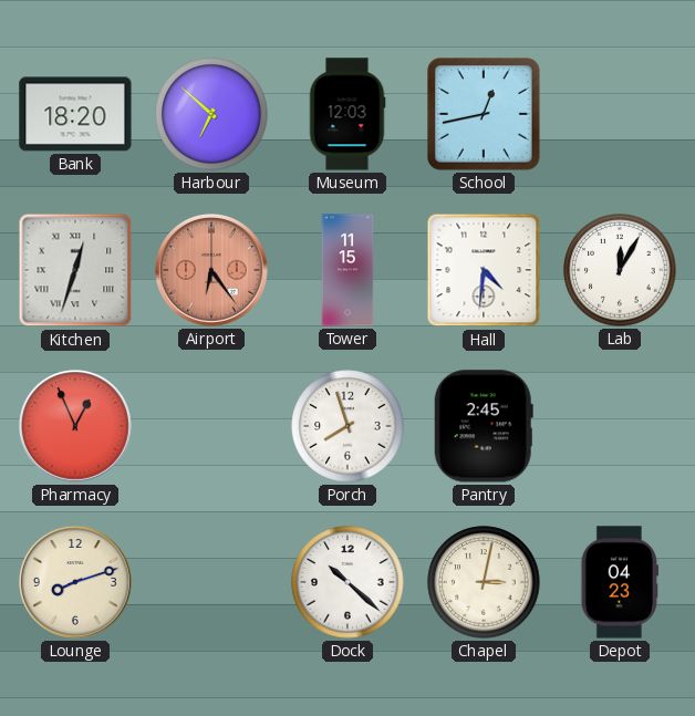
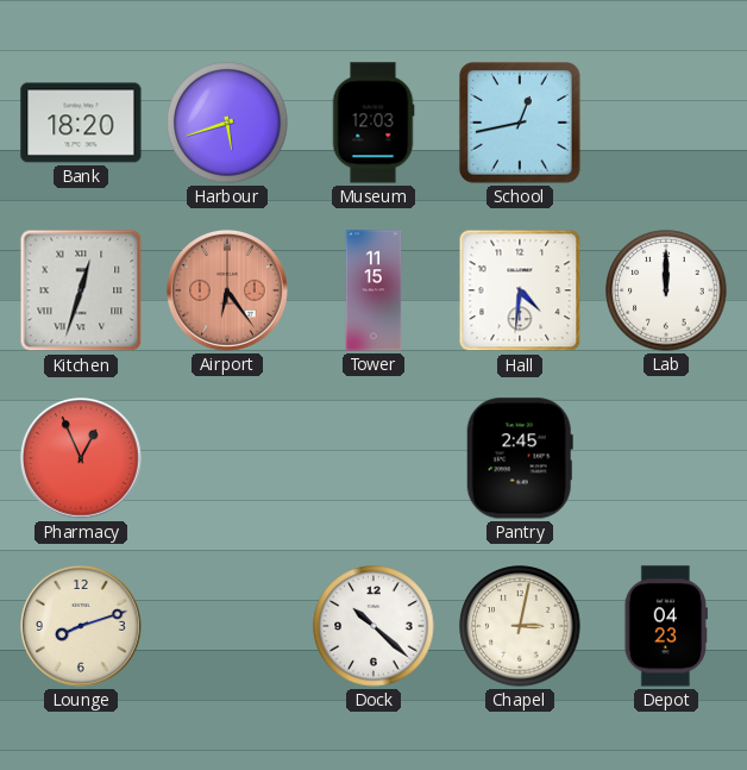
Harbour: 6:52 -> 5:42
Lab: 12:05 -> 12:00
Porch: 7:57 -> none
